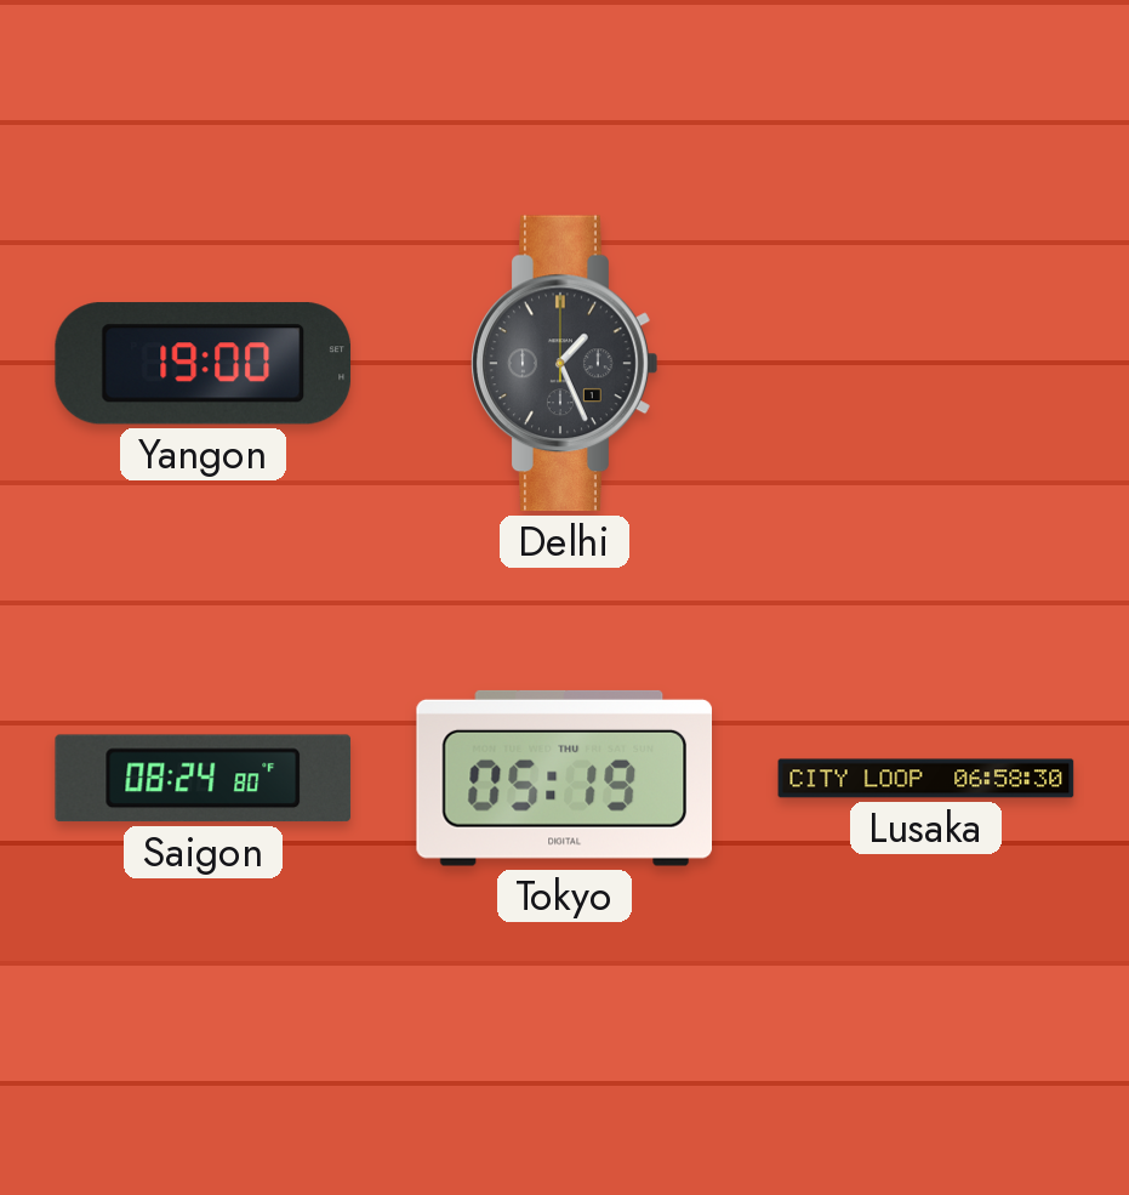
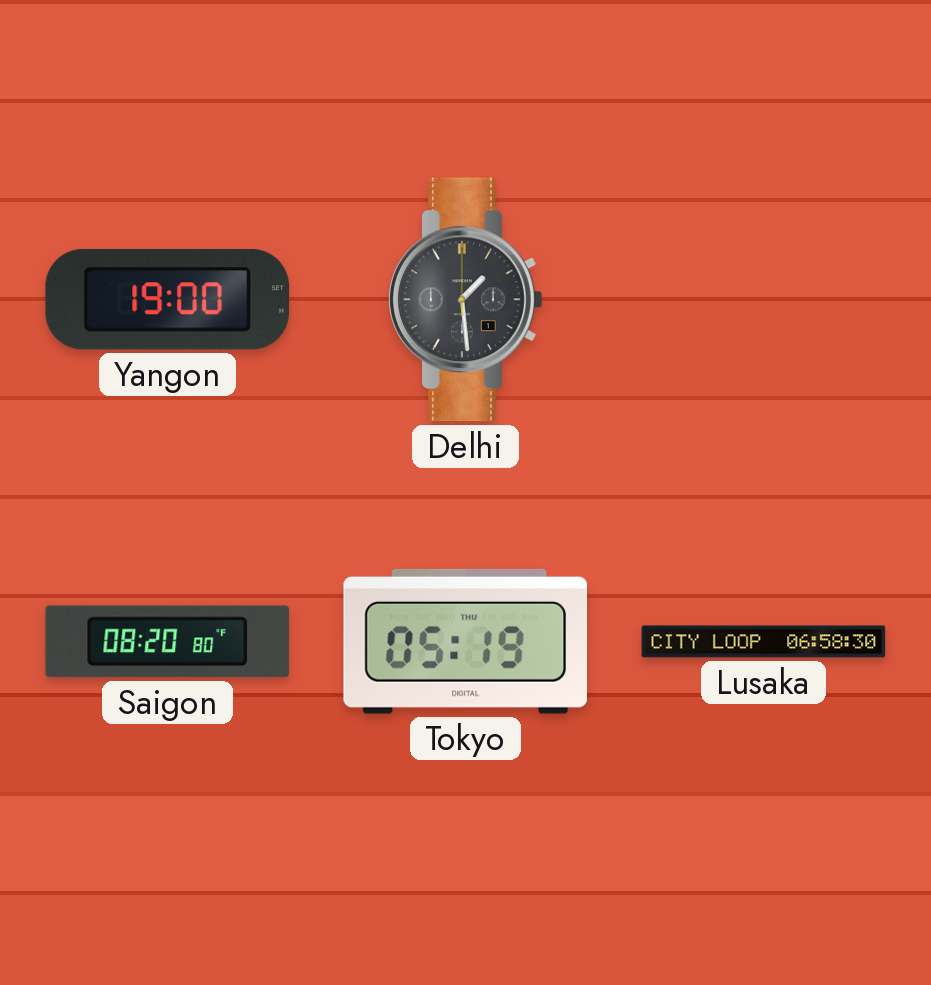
Delhi: 1:26 -> 1:29
Saigon: 08:24 -> 08:20
